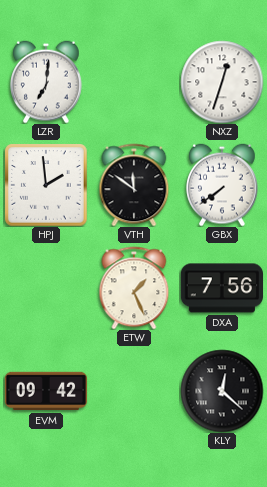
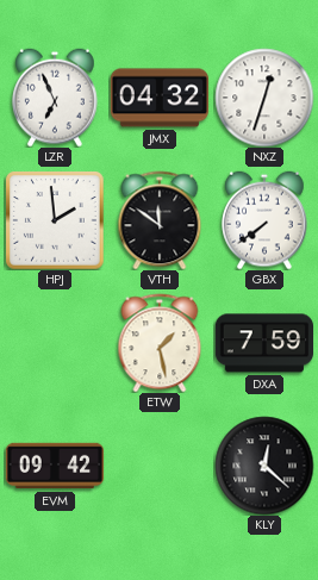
LZR: 7:01 -> 6:56
JMX: none -> 04:32
ETW: 1:26 -> 1:28
DXA: 7:56 -> 7:59
